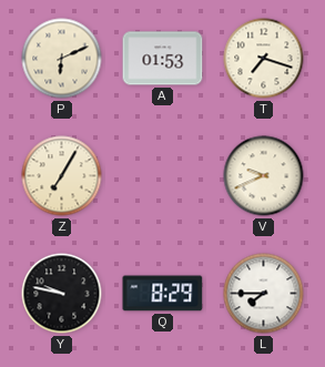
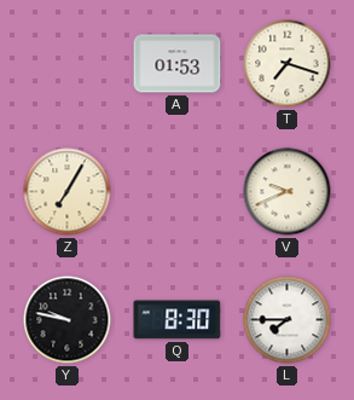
P: 6:11 -> none
Q: 8:29 -> 8:30
